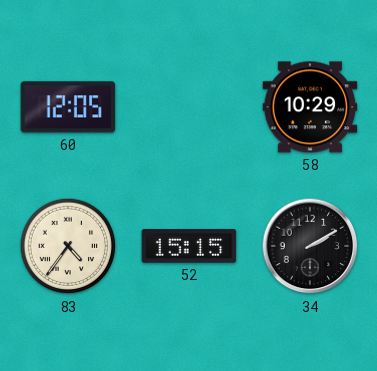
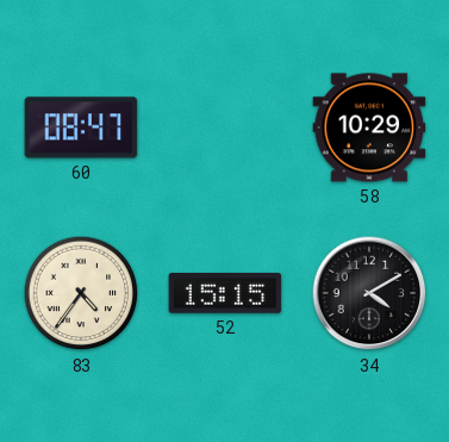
60: 12:05 -> 08:47
34: 2:10 -> 4:10
